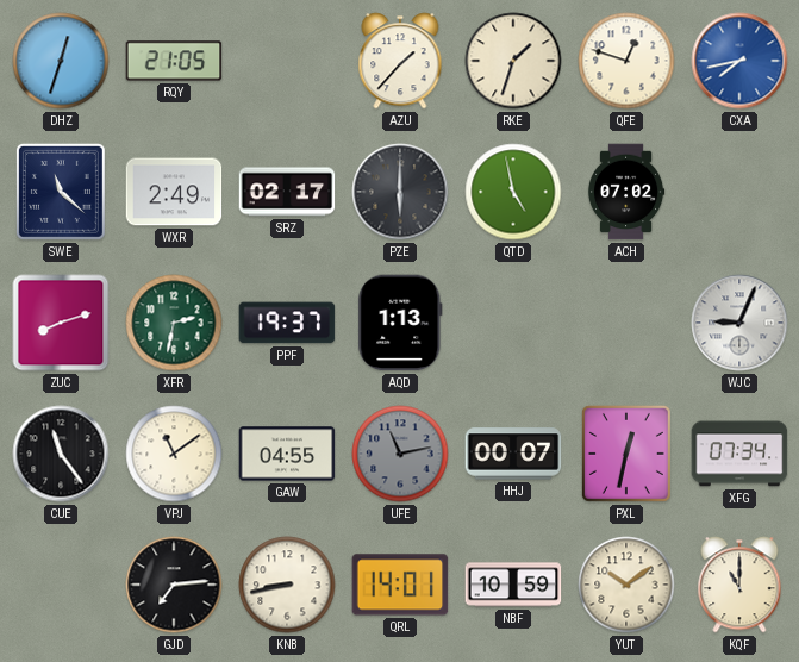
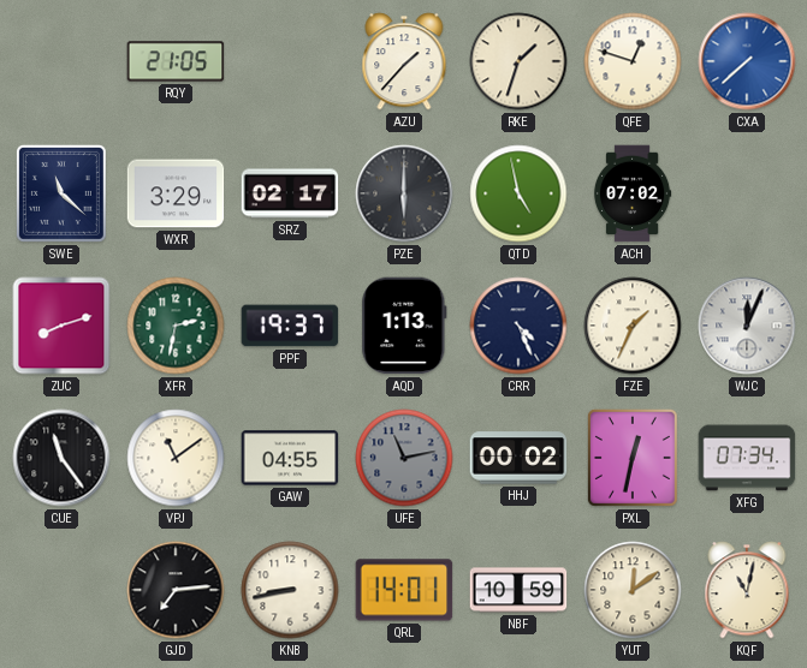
DHZ: 12:33 -> none
CXA: 7:43 -> 7:38
WXR: 2:49 -> 3:29
CRR: none -> 4:26
FZE: none -> 1:34
WJC: 9:04 -> 12:04
HHJ: 00:07 -> 00:02
YUT: 10:09 -> 12:09
KQF: 11:00 -> 11:02
